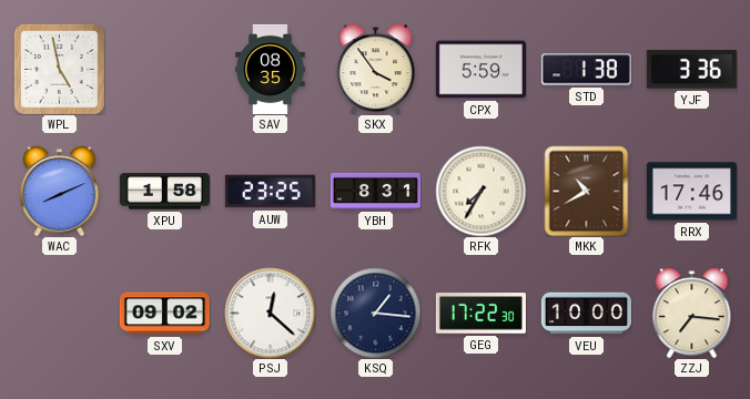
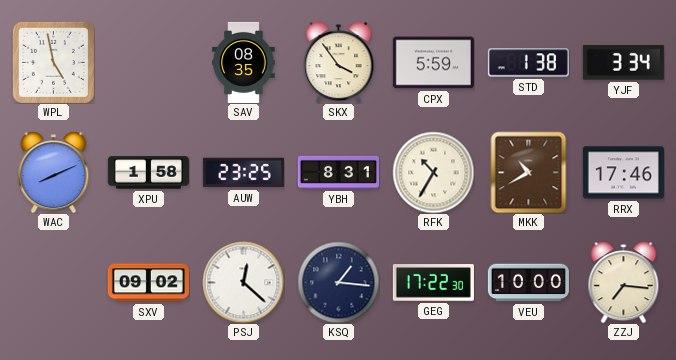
YJF: 3:36 -> 3:34
RFK: 7:35 -> 10:35
